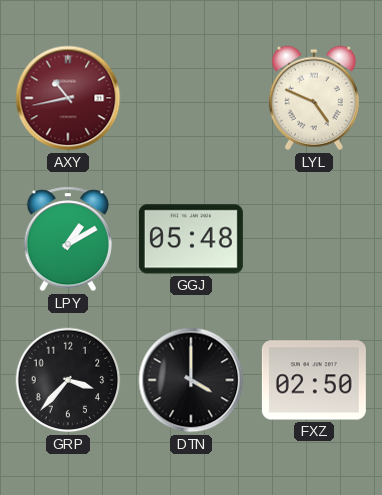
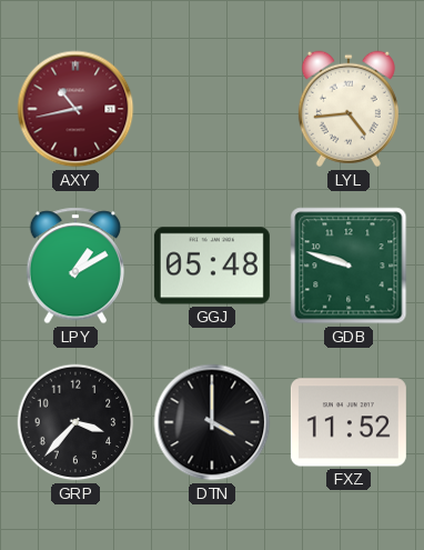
LYL: 4:49 -> 4:44
GDB: none -> 9:48
FXZ: 02:50 -> 11:52
